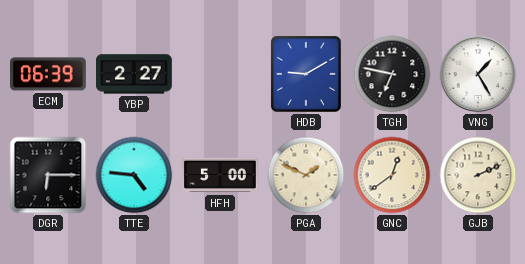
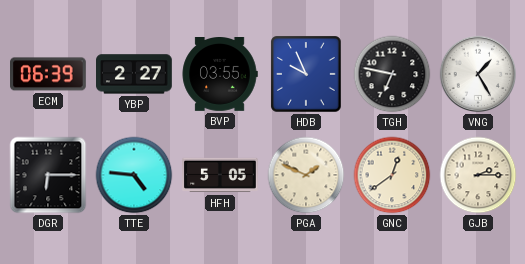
BVP: none -> 03:55
HDB: 9:10 -> 9:56
HFH: 5:00 -> 5:05
GJB: 2:11 -> 2:15
